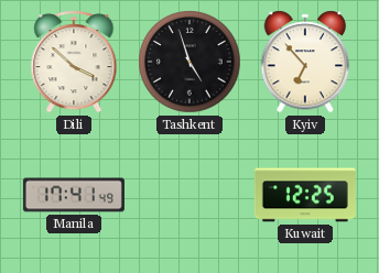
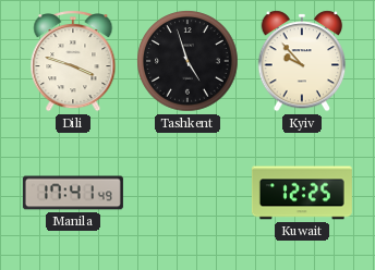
Dili: 3:52 -> 3:48
Kyiv: 6:53 -> 9:53
